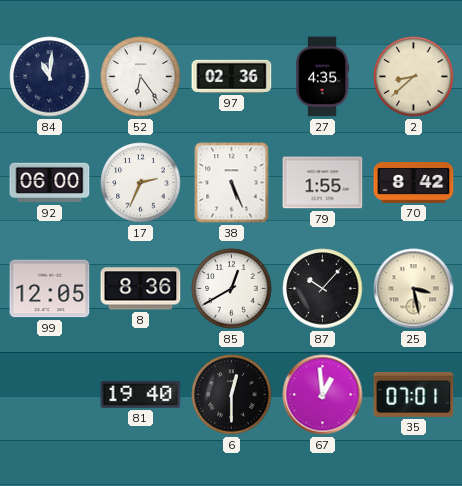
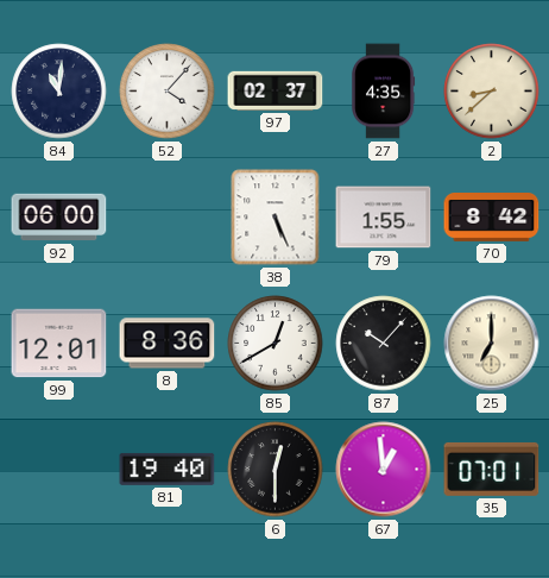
52: 6:24 -> 4:07
97: 02:36 -> 02:37
17: 2:34 -> none
99: 12:05 -> 12:01
25: 3:28 -> 7:00
